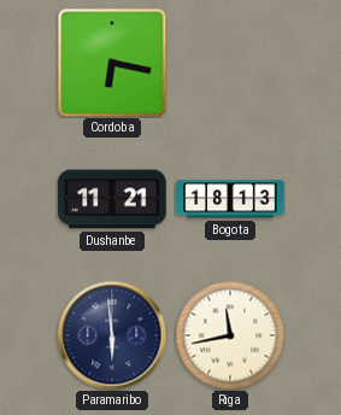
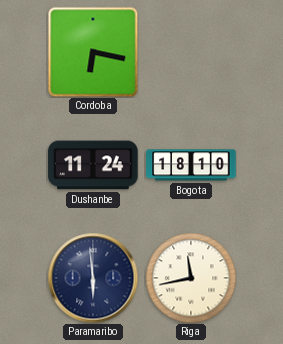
Dushanbe: 11:21 -> 11:24
Bogota: 18:13 -> 18:10
